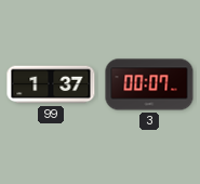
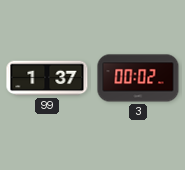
3: 00:07 -> 00:02
